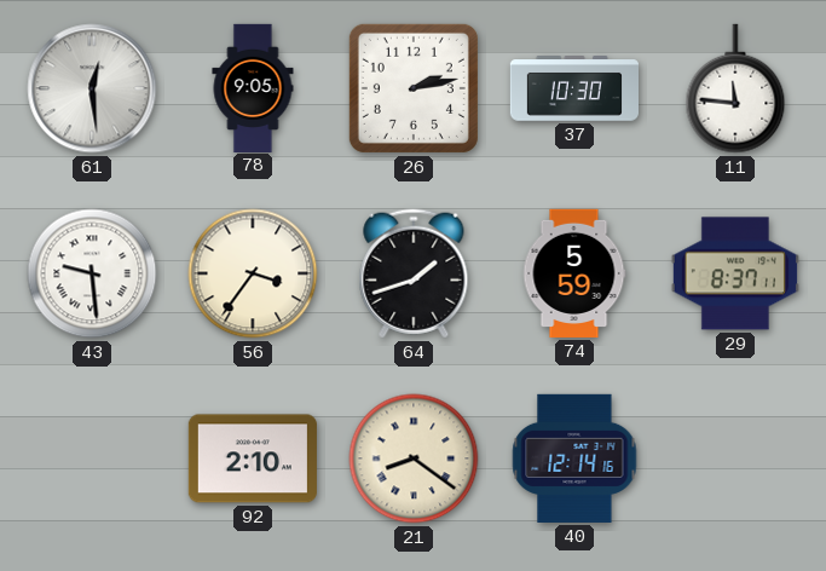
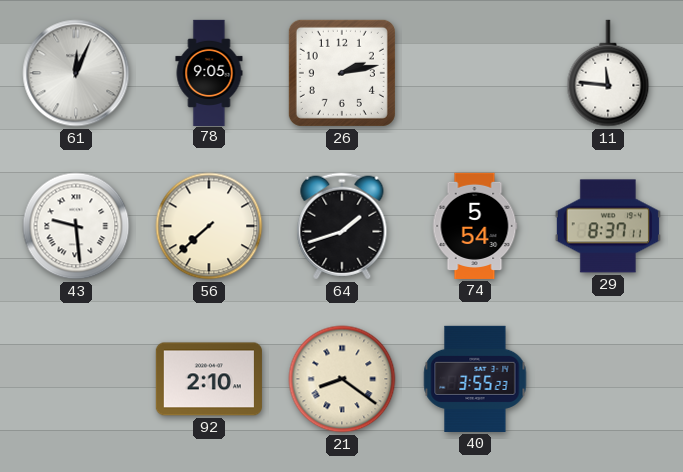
61: 12:29 -> 12:04
37: 10:30 -> none
56: 3:36 -> 7:38
74: 5:59 -> 5:54
40: 12:14 -> 3:55
